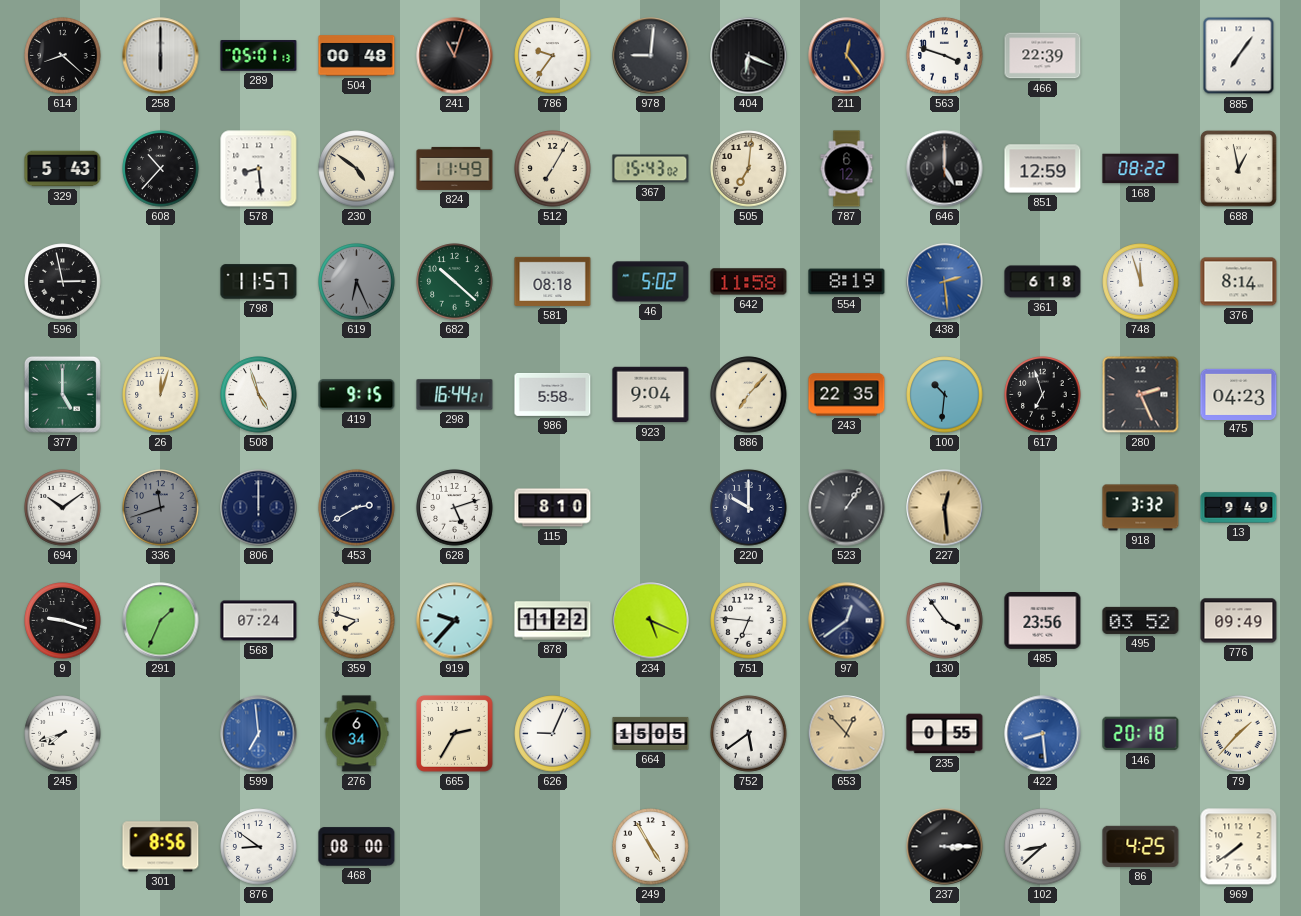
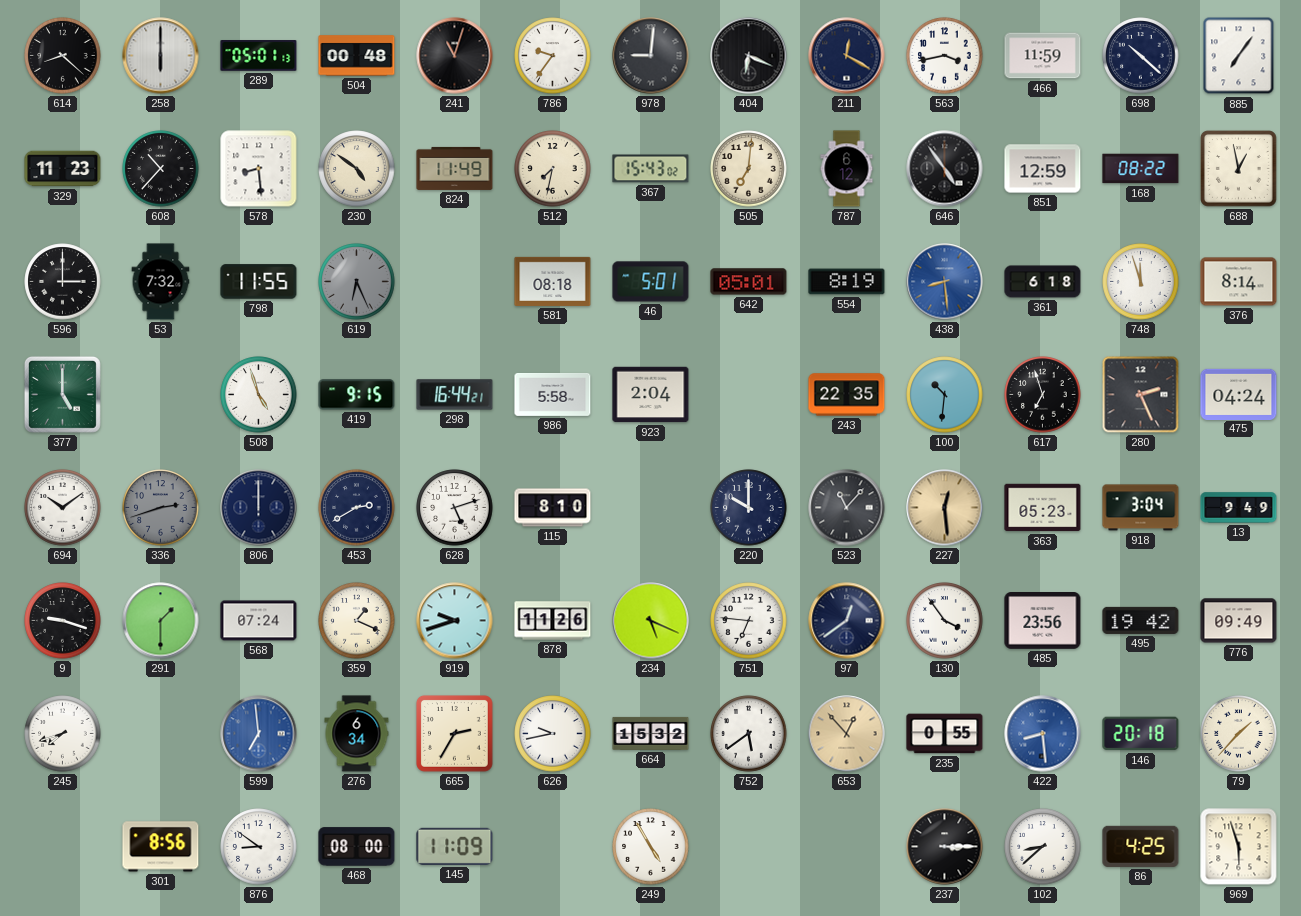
211: 12:24 -> 12:20
563: 3:48 -> 3:43
466: 22:39 -> 11:59
698: none -> 10:22
329: 5:43 -> 11:23
512: 7:05 -> 7:32
646: 5:00 -> 4:54
596: 2:58 -> 3:00
53: none -> 7:32
798: 11:57 -> 11:55
682: 10:22 -> none
46: 5:02 -> 5:01
642: 11:58 -> 05:01
438: 2:29 -> 8:29
26: 12:03 -> none
923: 9:04 -> 2:04
886: 7:07 -> none
475: 04:23 -> 04:24
336: 11:42 -> 2:42
523: 1:06 -> 11:07
363: none -> 05:23
918: 3:32 -> 3:04
291: 1:34 -> 1:30
359: 7:48 -> 1:19
919: 9:37 -> 9:42
878: 11:22 -> 11:26
495: 03:52 -> 19:42
626: 9:04 -> 9:43
664: 15:05 -> 15:32
145: none -> 11:09
969: 7:39 -> 5:57
